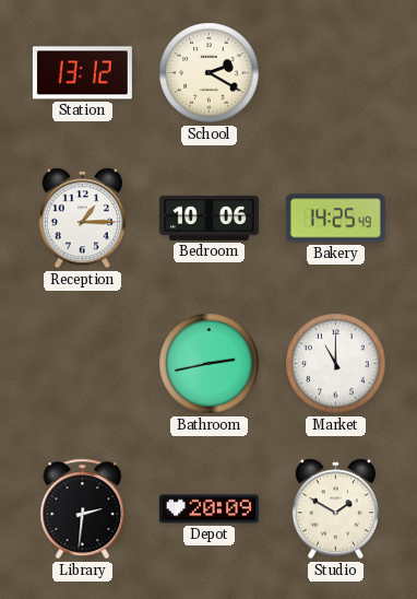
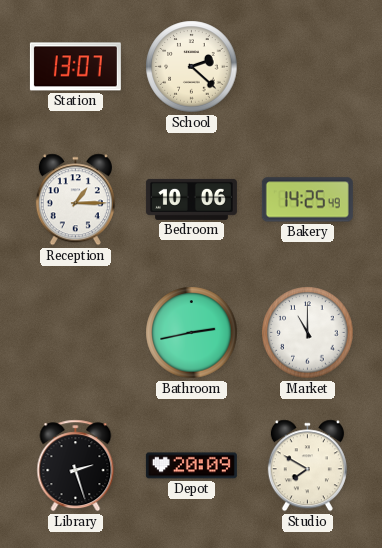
Station: 13:12 -> 13:07
School: 2:20 -> 2:22
Library: 2:31 -> 2:27
Studio: 1:50 -> 7:50
